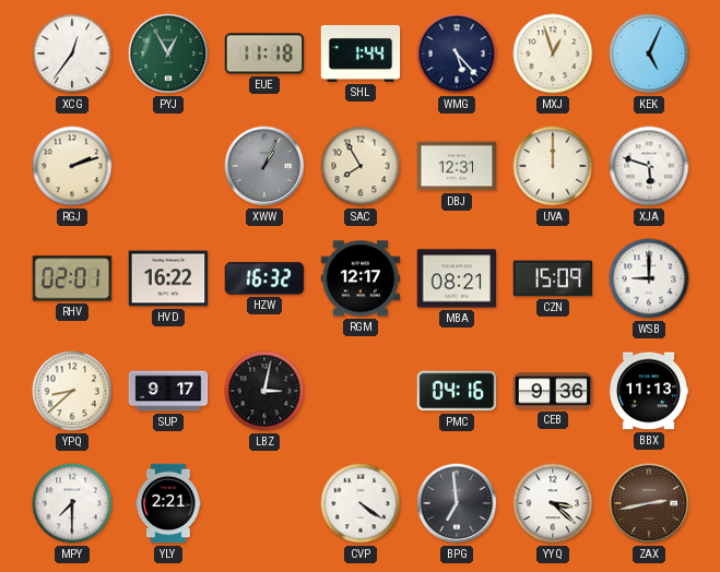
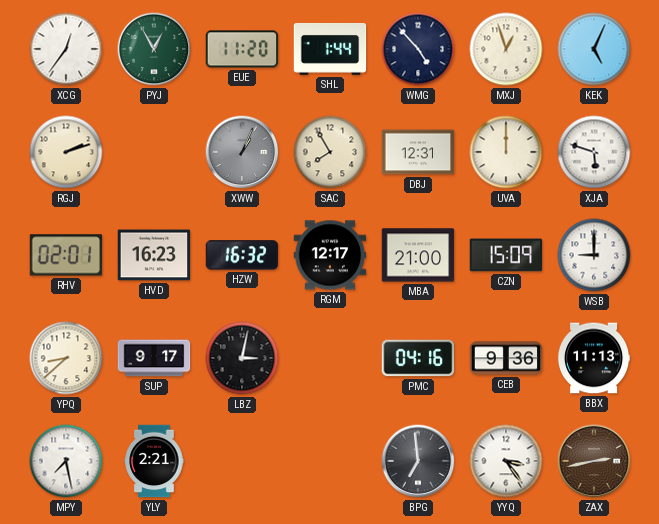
EUE: 11:18 -> 11:20
WMG: 5:23 -> 4:53
HVD: 16:22 -> 16:23
MBA: 08:21 -> 21:00
MPY: 7:30 -> 7:28
CVP: 4:21 -> none
YYQ: 3:22 -> 3:24
